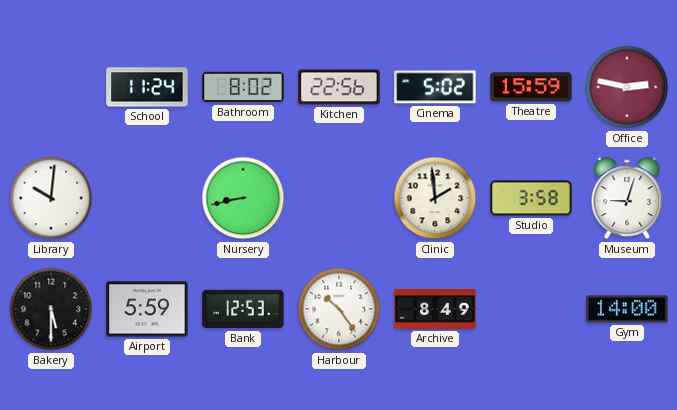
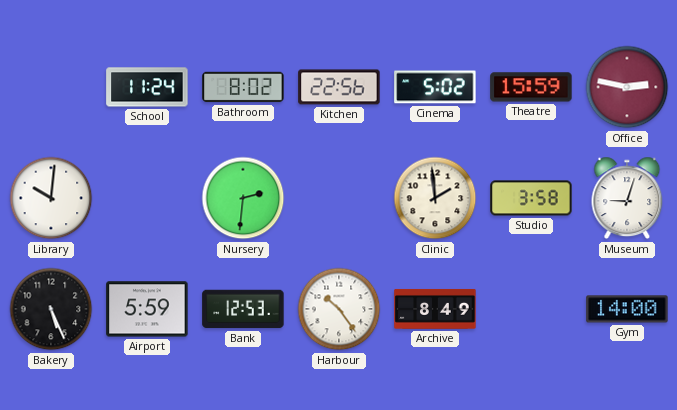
Nursery: 8:43 -> 2:31
Bakery: 5:30 -> 5:26
